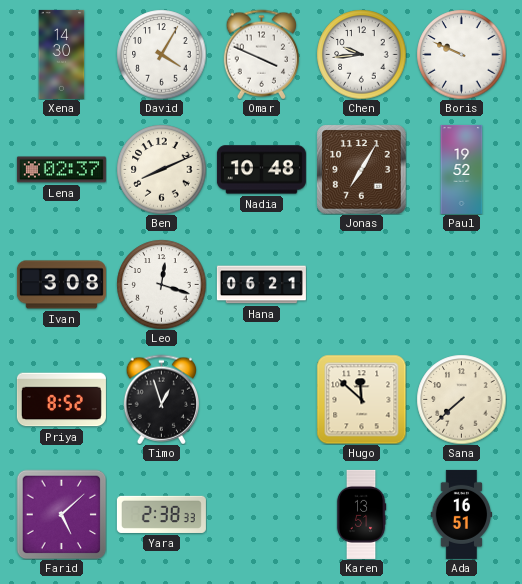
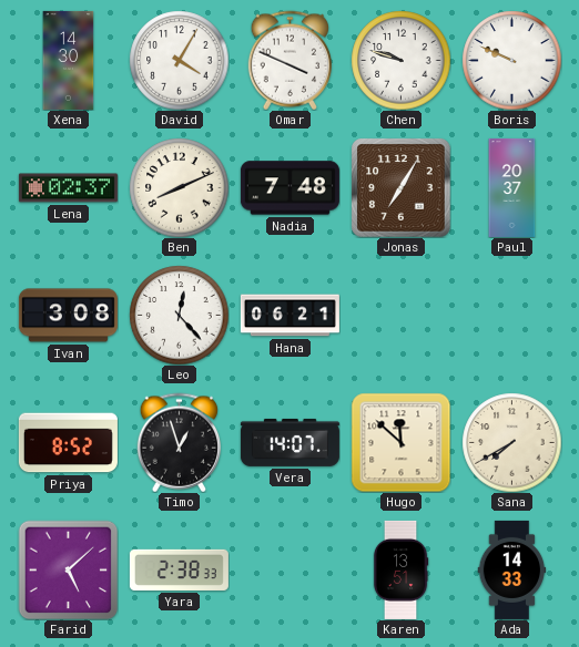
Chen: 9:44 -> 9:48
Nadia: 10:48 -> 7:48
Paul: 19:52 -> 20:37
Leo: 12:18 -> 12:23
Vera: none -> 14:07
Sana: 7:38 -> 7:40
Ada: 16:51 -> 14:33
